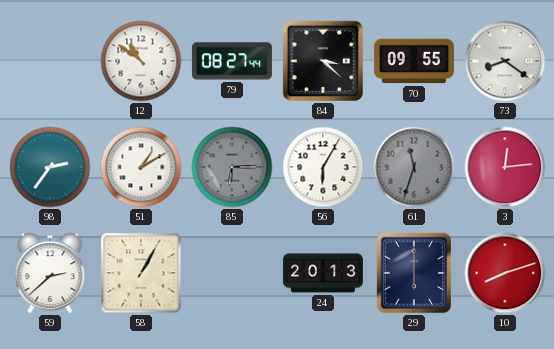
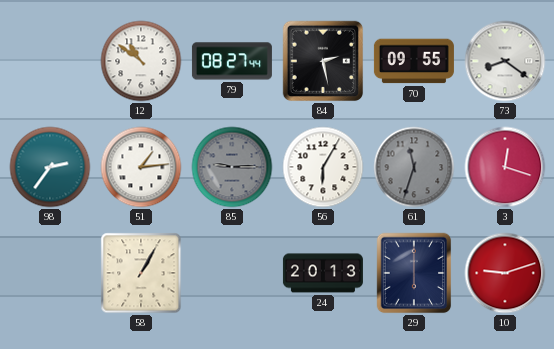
84: 3:22 -> 2:28
51: 1:10 -> 1:14
85: 6:15 -> 9:15
3: 12:14 -> 12:18
59: 2:38 -> none
10: 8:12 -> 9:12
